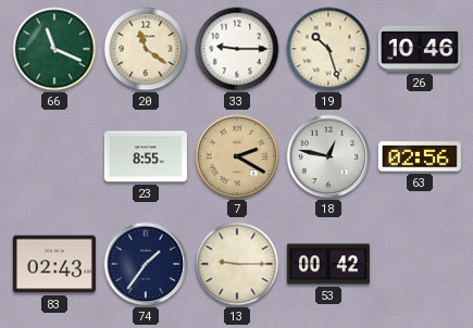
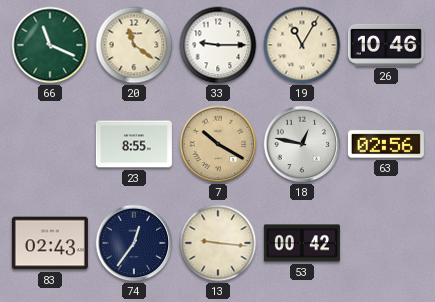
19: 10:27 -> 11:05
7: 2:20 -> 10:20
74: 1:36 -> 12:36
13: 9:15 -> 9:16
